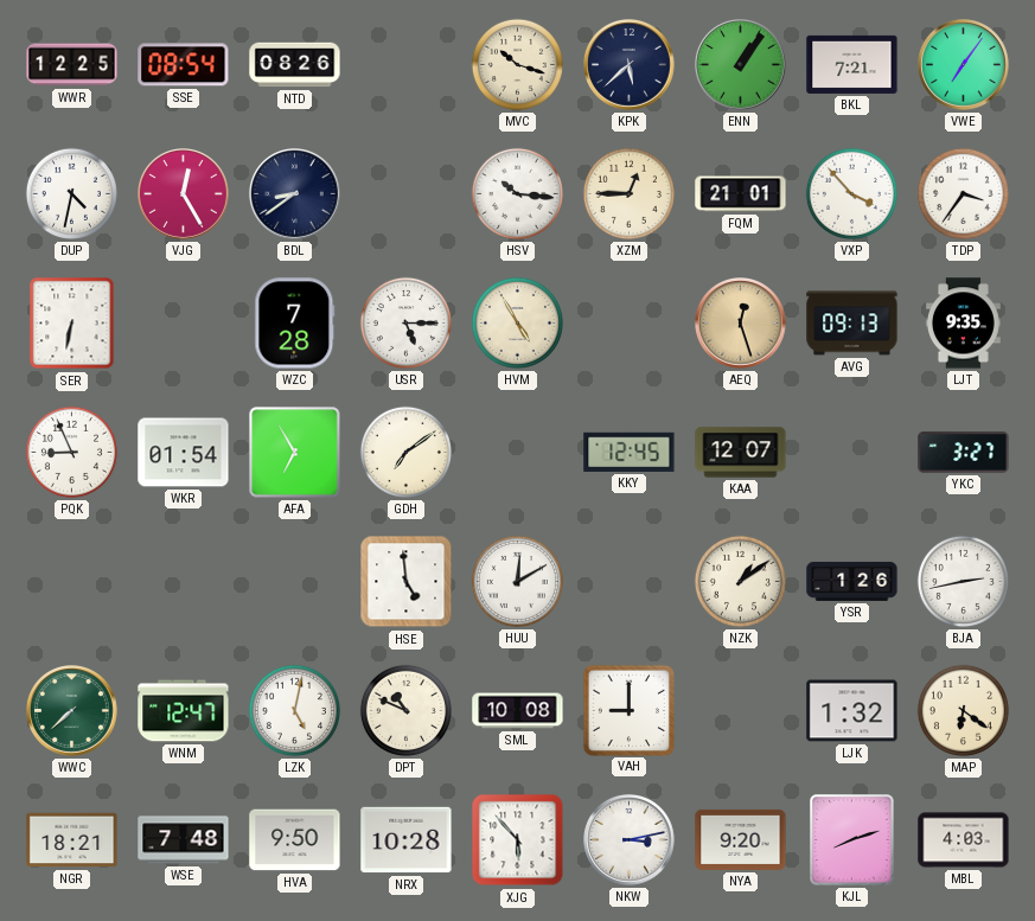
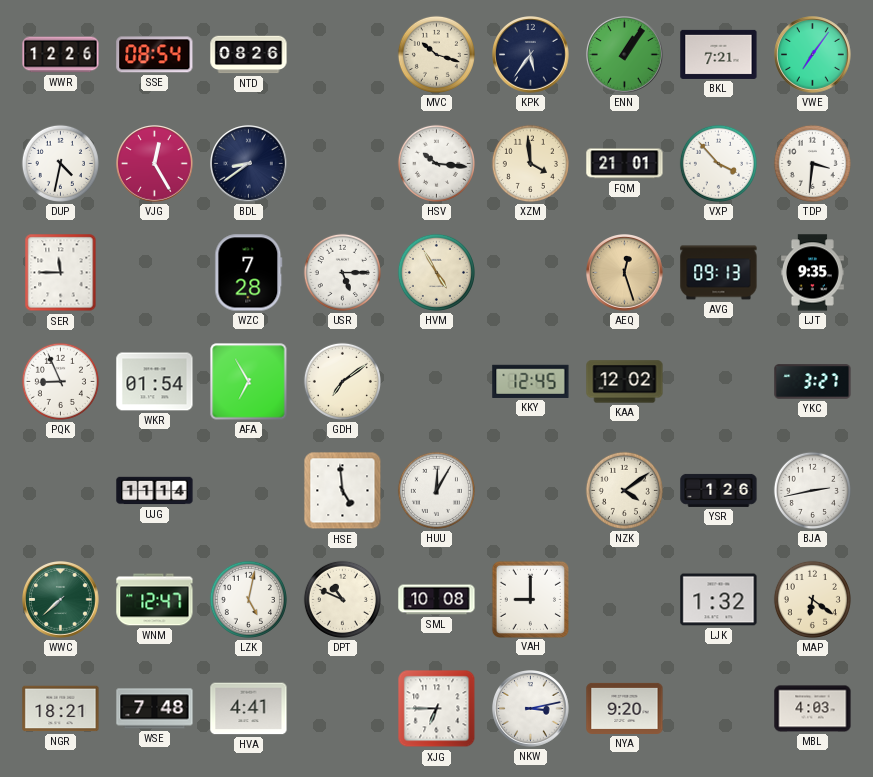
WWR: 12:25 -> 12:26
KPK: 5:38 -> 5:36
XZM: 12:45 -> 3:59
TDP: 3:36 -> 3:31
SER: 6:32 -> 11:45
KAA: 12:07 -> 12:02
UJG: none -> 11:14
HUU: 12:10 -> 12:05
NZK: 1:09 -> 4:09
HVA: 9:50 -> 4:41
NRX: 10:28 -> none
XJG: 5:53 -> 6:45
KJL: 8:12 -> none
